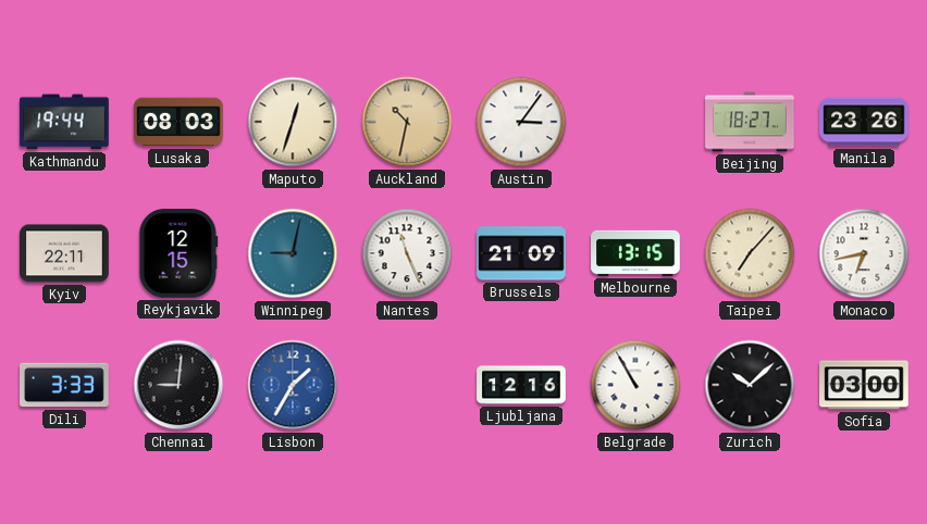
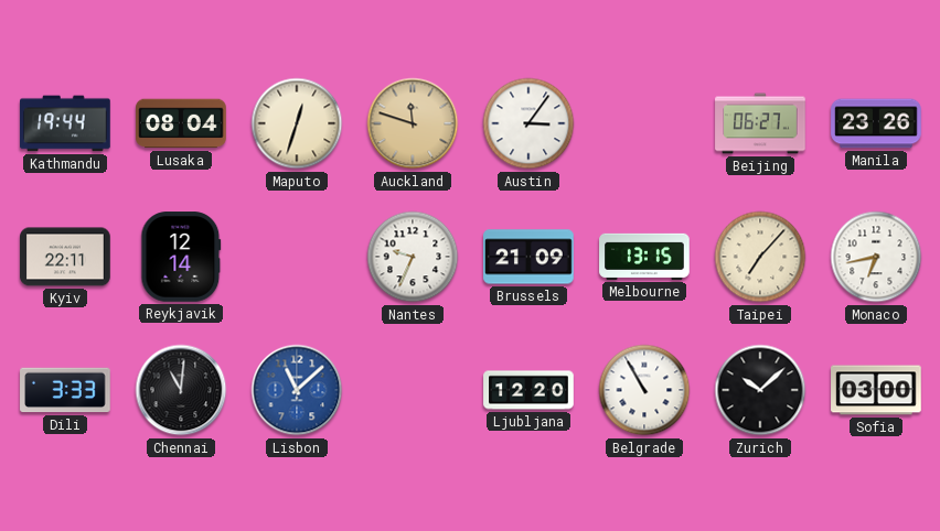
Lusaka: 08:03 -> 08:04
Auckland: 10:32 -> 11:48
Beijing: 18:27 -> 06:27
Reykjavik: 12:15 -> 12:14
Winnipeg: 9:02 -> none
Nantes: 11:26 -> 9:34
Chennai: 9:01 -> 11:01
Lisbon: 1:35 -> 11:08
Ljubljana: 12:16 -> 12:20
